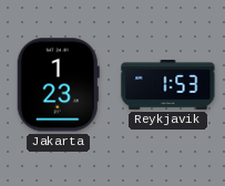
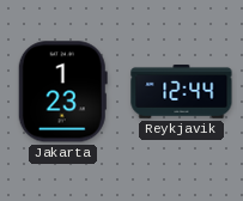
Reykjavik: 1:53 -> 12:44
